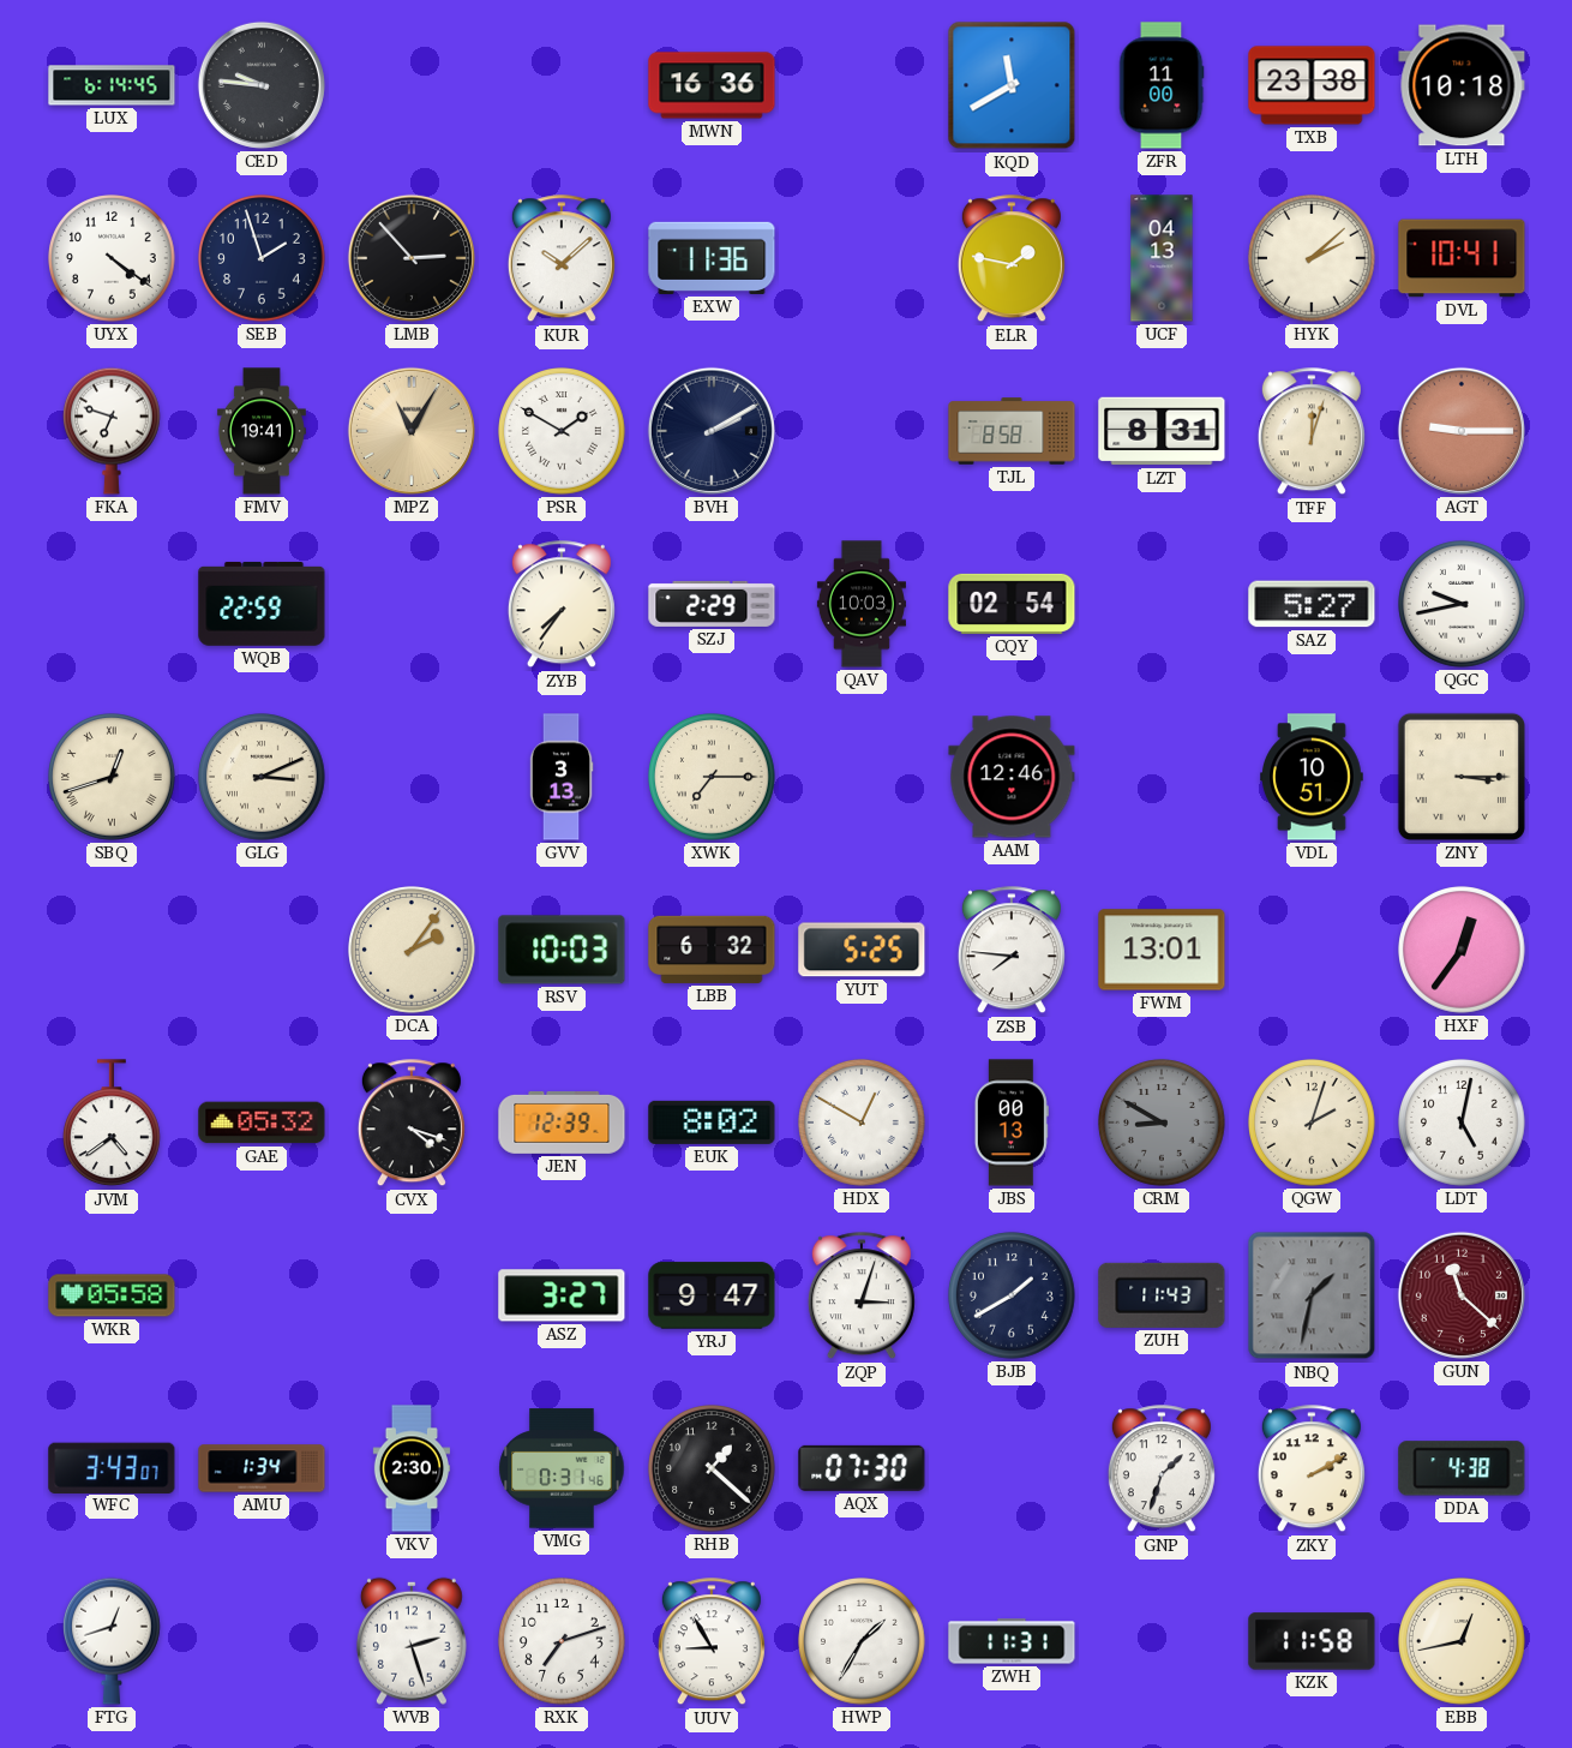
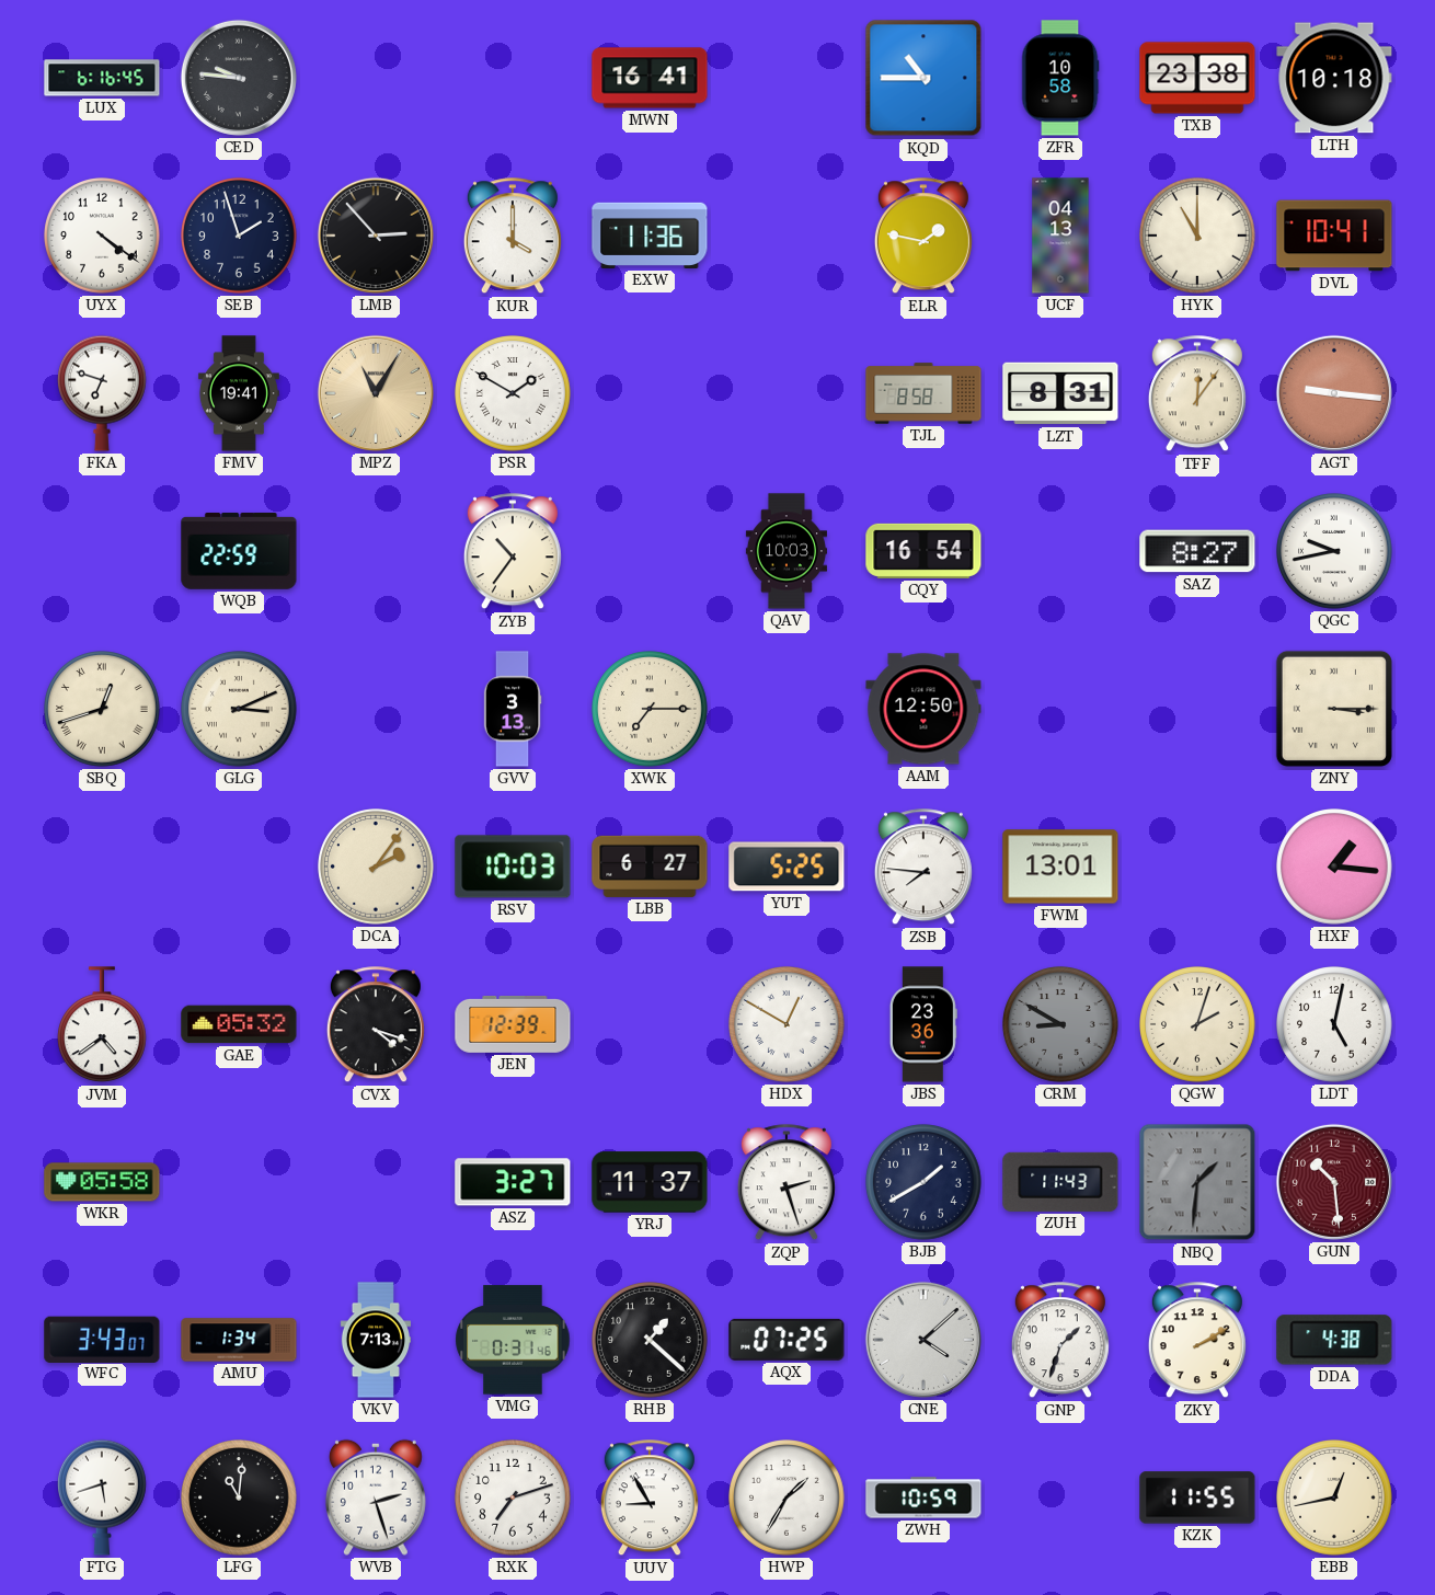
LUX: 6:14 -> 6:16
MWN: 16:36 -> 16:41
KQD: 11:40 -> 10:45
ZFR: 11:00 -> 10:58
KUR: 10:08 -> 4:00
HYK: 2:08 -> 11:00
BVH: 2:10 -> none
TFF: 12:03 -> 12:06
AGT: 9:15 -> 9:16
ZYB: 7:36 -> 10:36
SZJ: 2:29 -> none
CQY: 02:54 -> 16:54
SAZ: 5:27 -> 8:27
AAM: 12:46 -> 12:50
VDL: 10:51 -> none
LBB: 6:32 -> 6:27
HXF: 12:36 -> 1:16
EUK: 8:02 -> none
JBS: 00:13 -> 23:36
YRJ: 9:47 -> 11:37
ZQP: 3:03 -> 2:27
NBQ: 1:32 -> 1:31
GUN: 11:22 -> 10:29
VKV: 2:30 -> 7:13
AQX: 07:30 -> 07:25
CNE: none -> 4:08
FTG: 12:42 -> 5:42
LFG: none -> 11:01
ZWH: 11:31 -> 10:59
KZK: 11:58 -> 11:55
